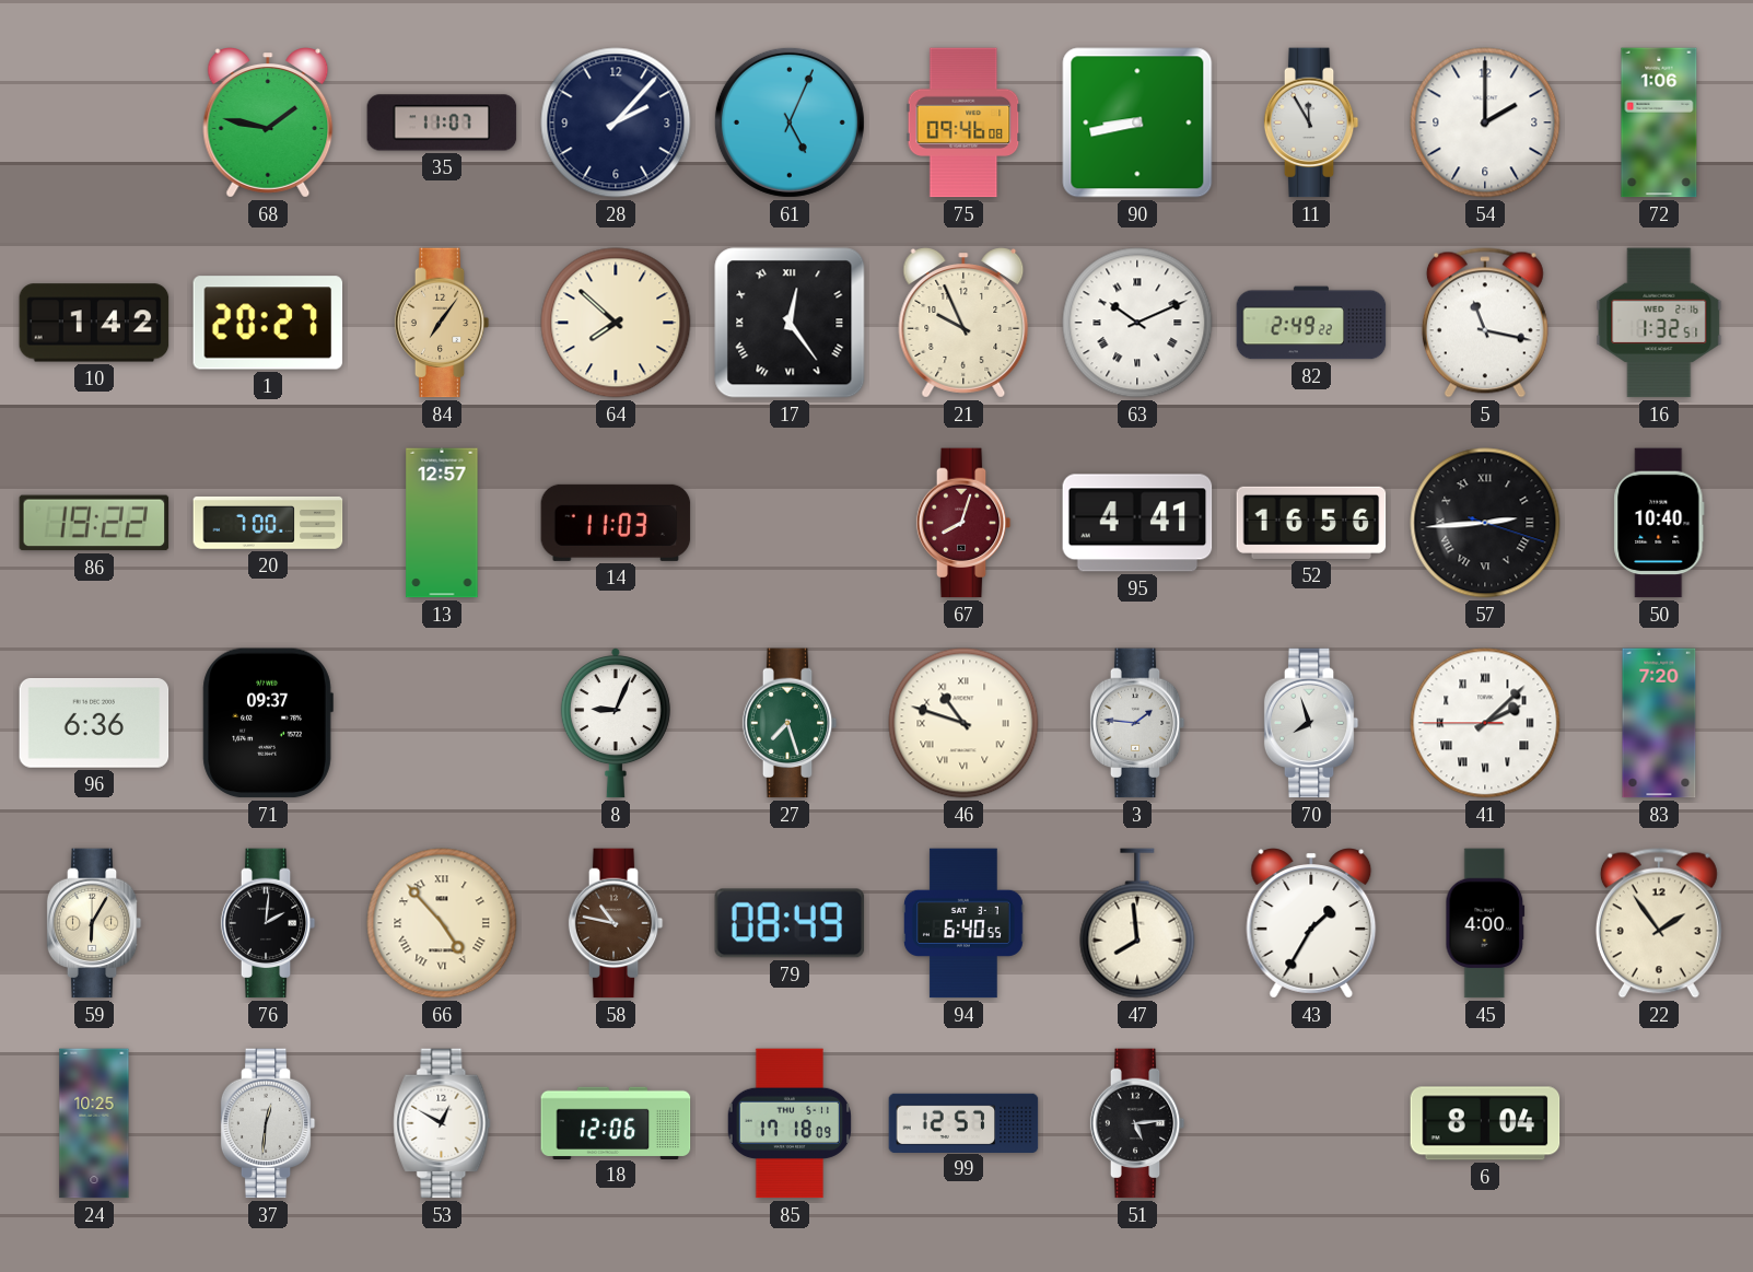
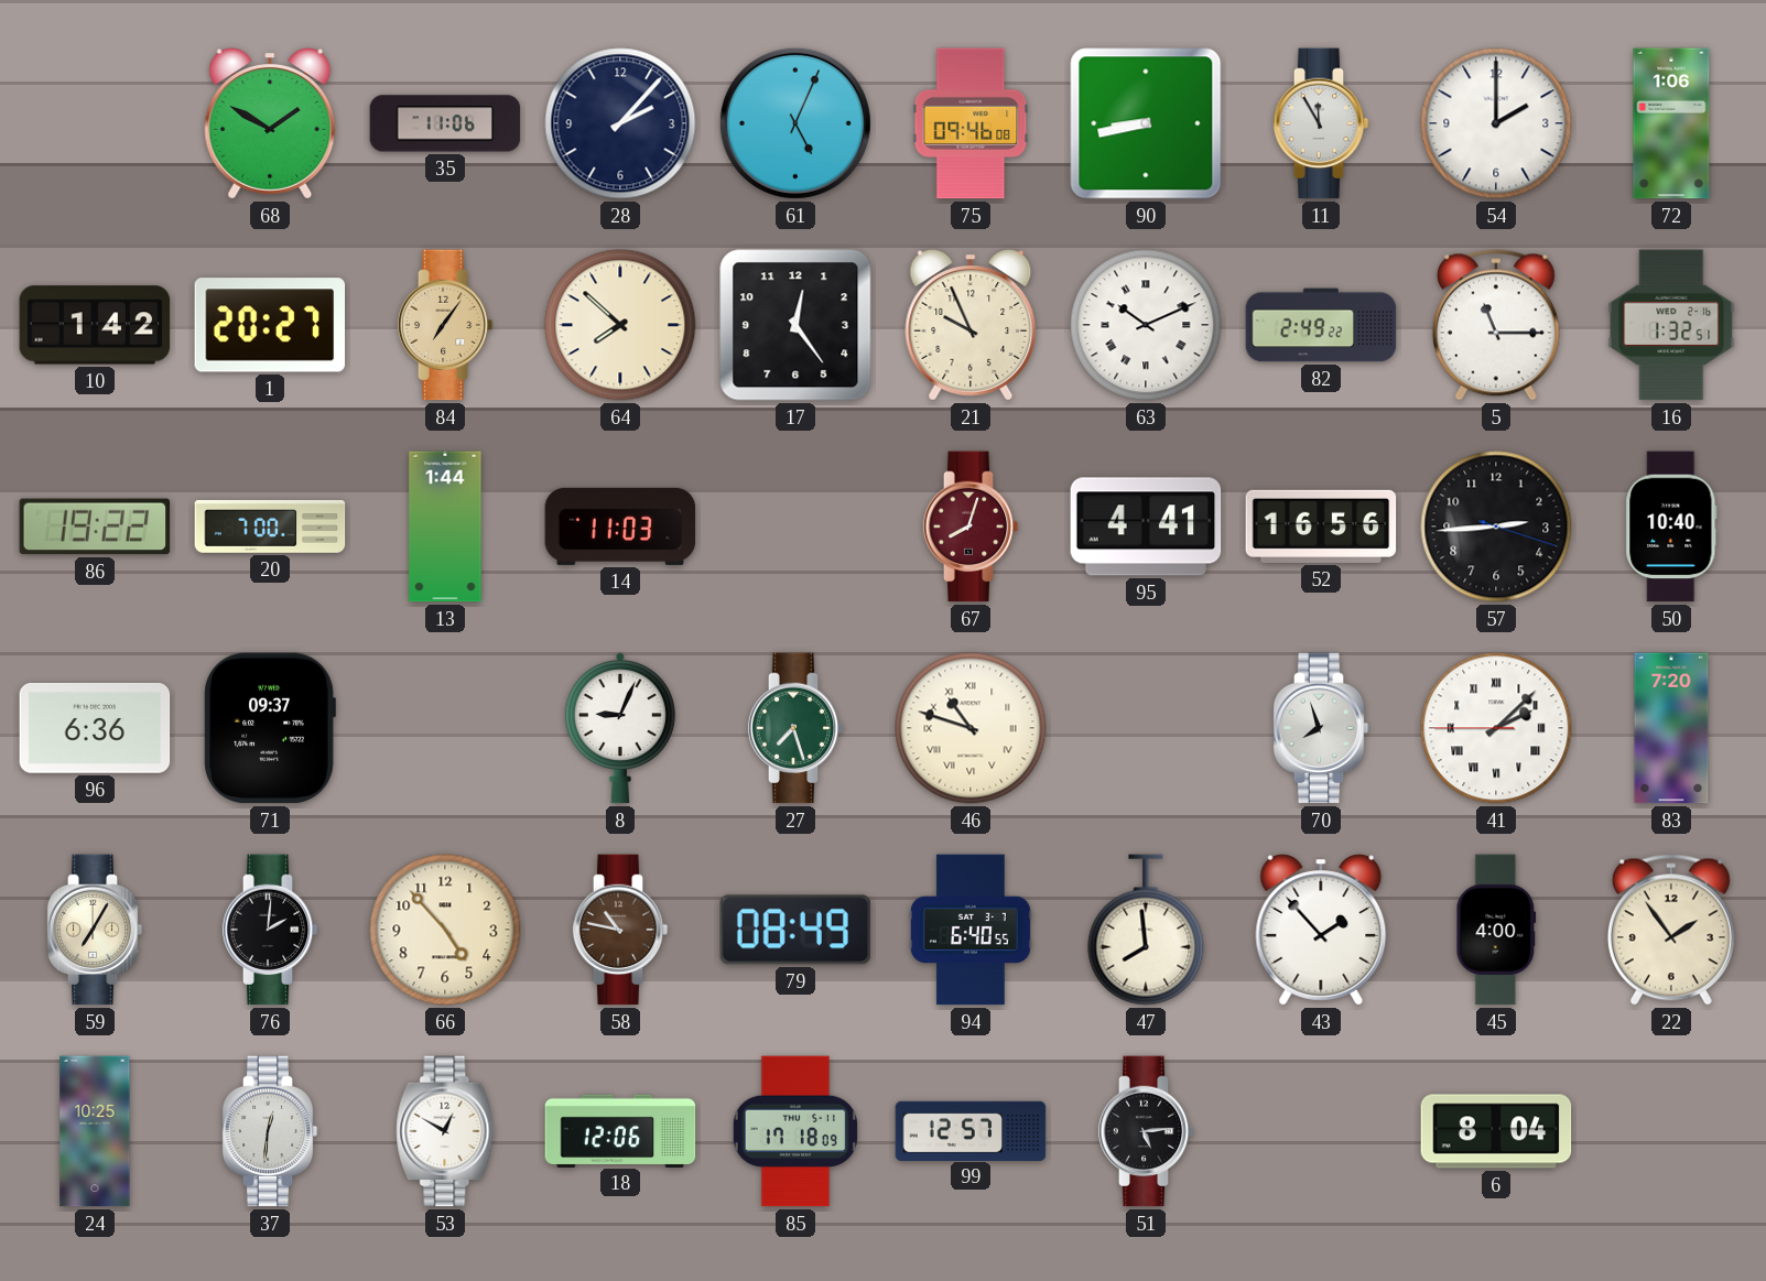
68: 1:47 -> 1:50
35: 11:07 -> 11:06
17 numerals: Roman -> Arabic
5: 11:17 -> 11:15
13: 12:57 -> 1:44
57 numerals: Roman -> Arabic
3: 1:46 -> none
59: 6:05 -> 7:05
66 numerals: Roman -> Arabic
43: 1:35 -> 1:53
